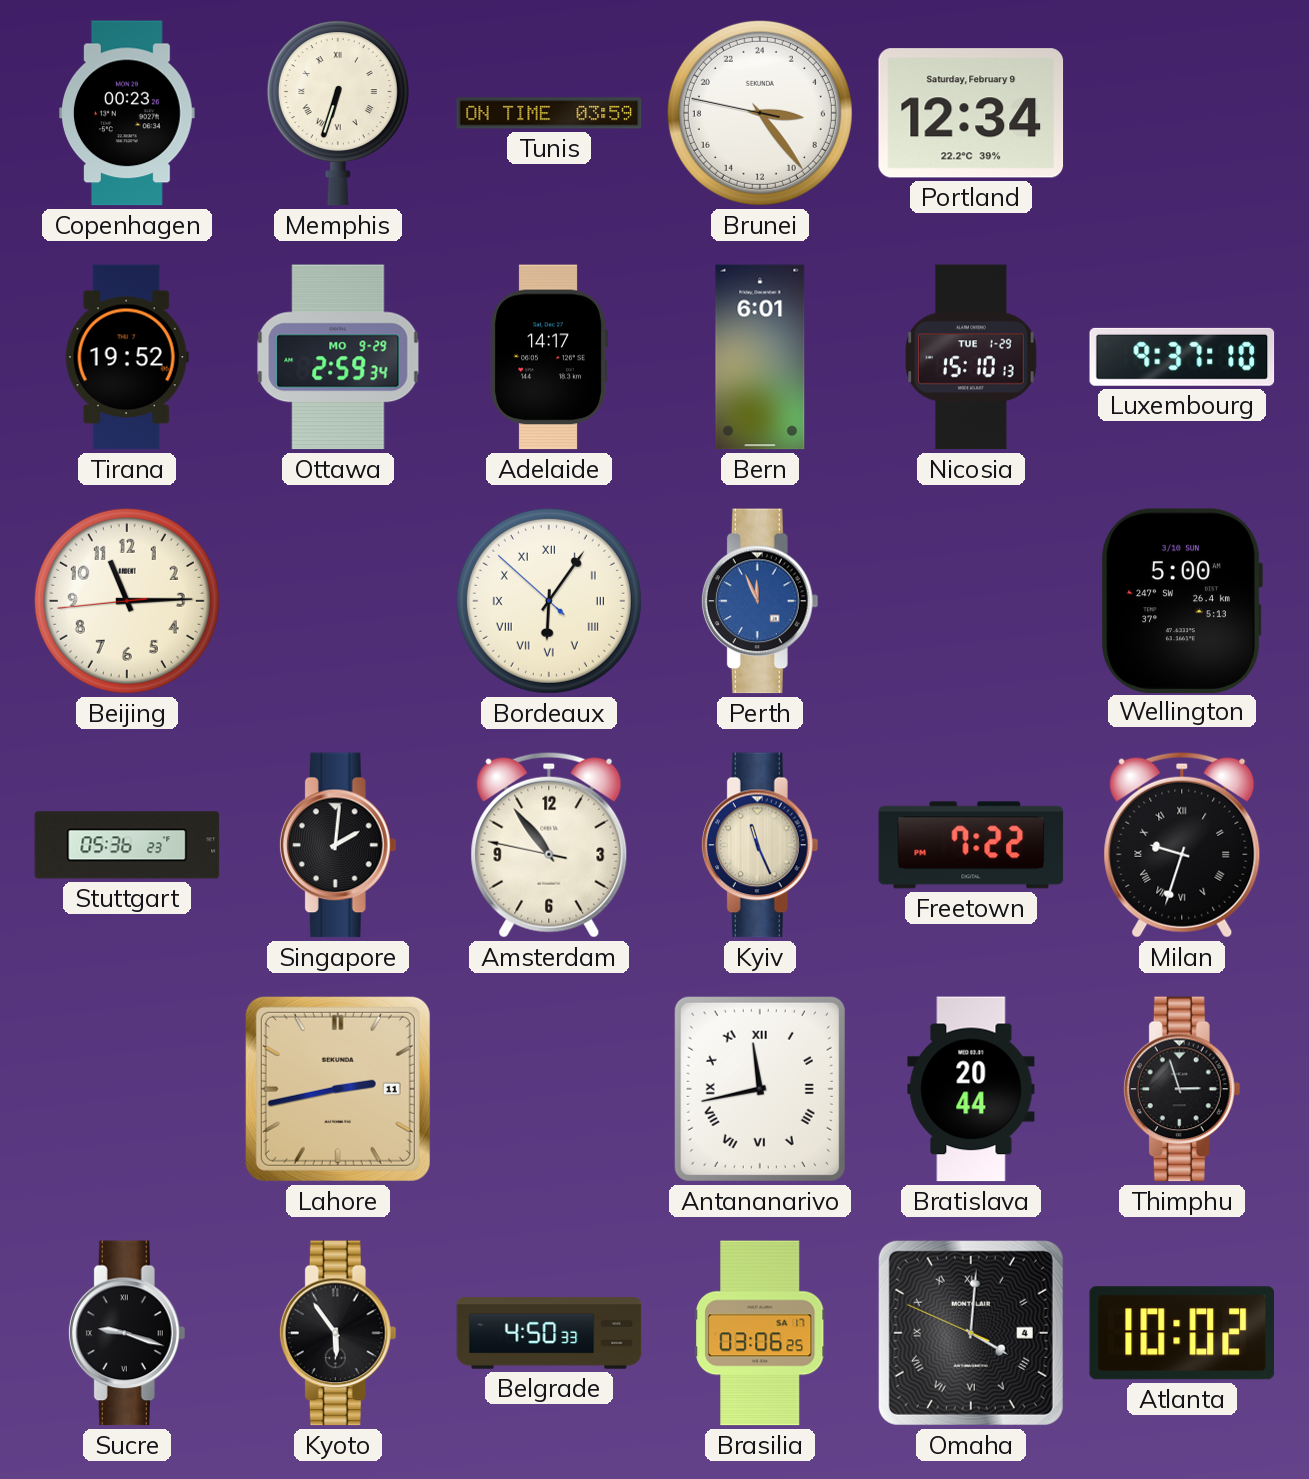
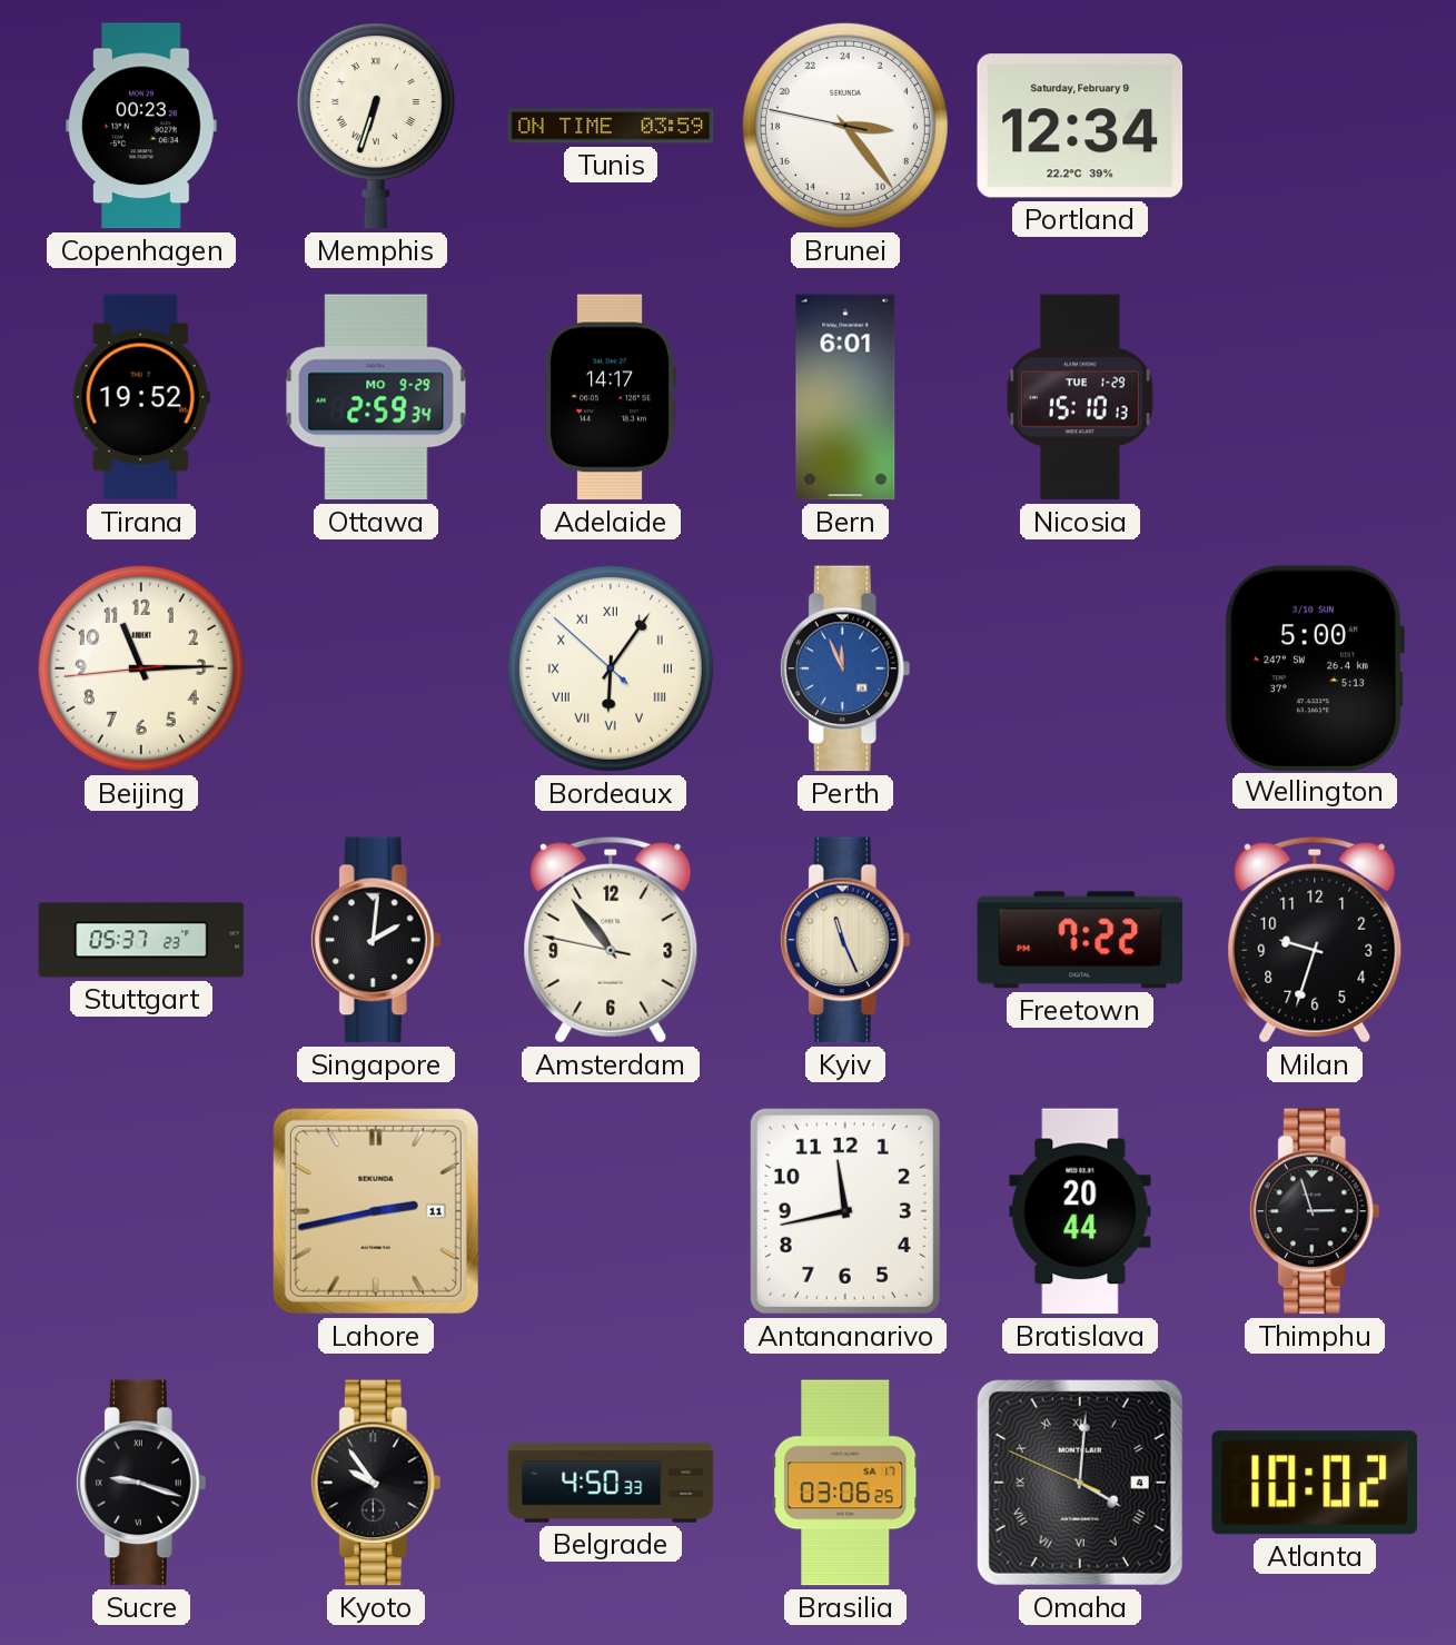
Luxembourg: 9:37 -> none
Stuttgart: 05:36 -> 05:37
Milan numerals: Roman -> Arabic
Antananarivo numerals: Roman -> Arabic
Kyoto: 5:54 -> 9:54
